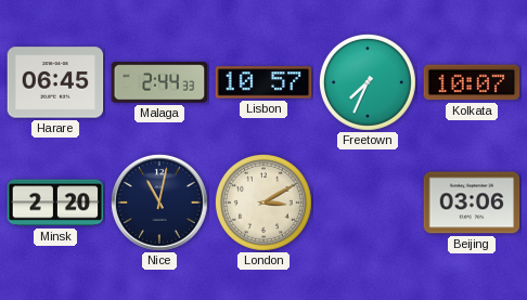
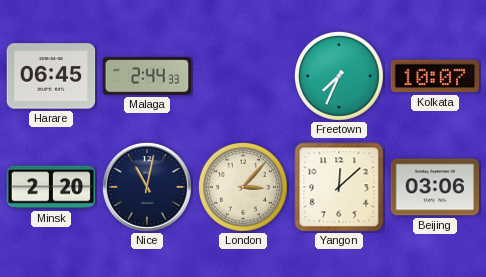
Lisbon: 10:57 -> none
London: 3:10 -> 3:07
Yangon: none -> 12:08
